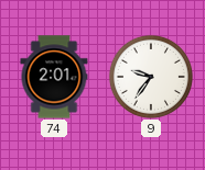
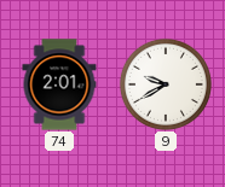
9: 9:36 -> 9:40
